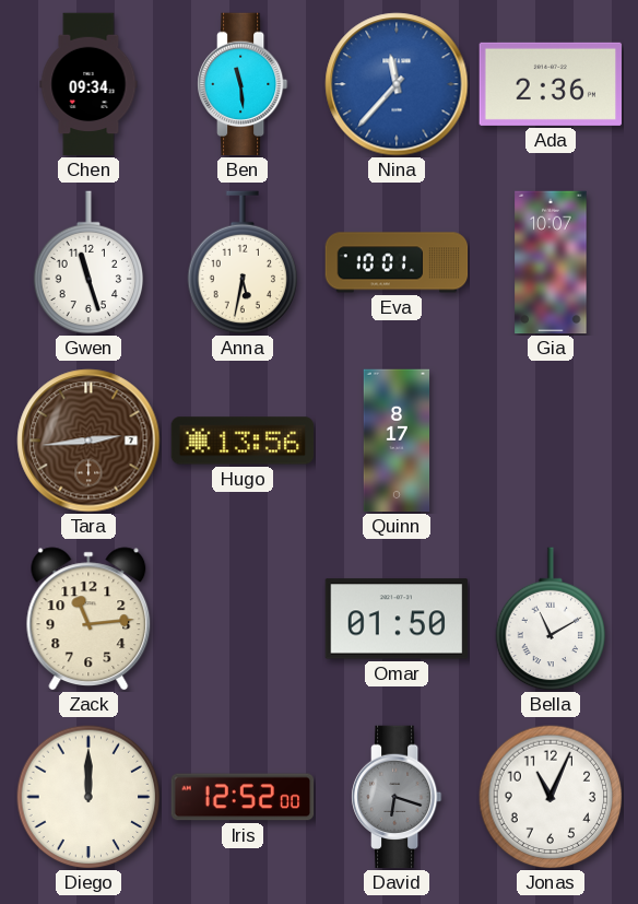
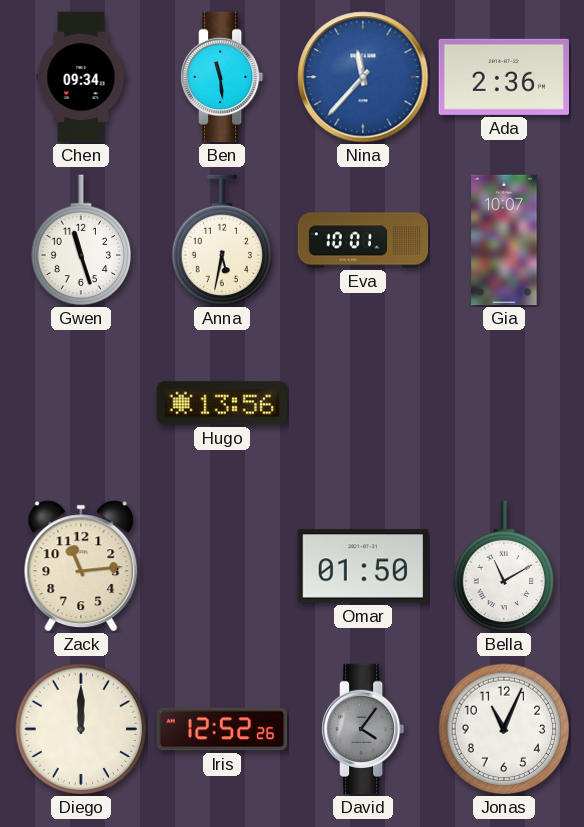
Tara: 2:44 -> none
Quinn: 8:17 -> none
Iris: 12:52:00 -> 12:52:26
David: 6:18 -> 4:06
